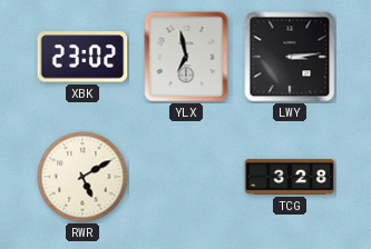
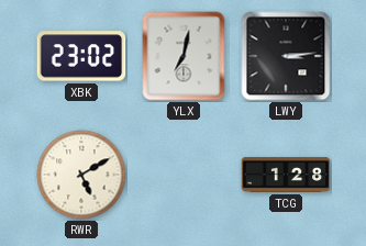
YLX: 6:58 -> 7:02
TCG: 3:28 -> 1:28
